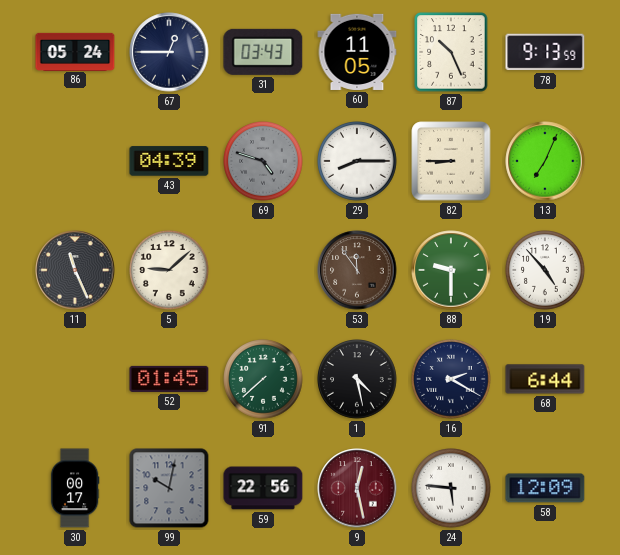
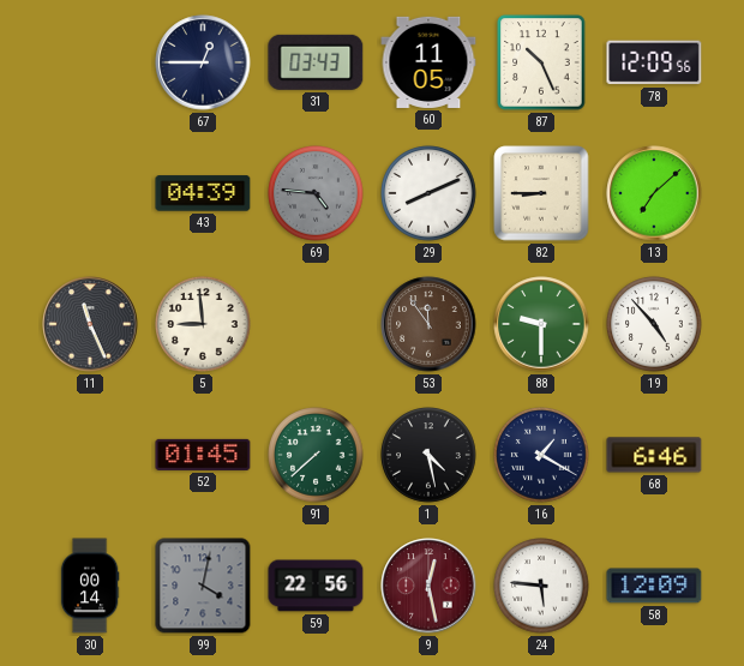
86: 05:24 -> none
78: 9:13 -> 12:09
69: 4:48 -> 4:46
29: 8:15 -> 8:11
13: 7:04 -> 7:08
5: 9:08 -> 8:59
16: 2:20 -> 1:20
68: 6:44 -> 6:46
30: 00:17 -> 00:14
99: 10:02 -> 4:02
